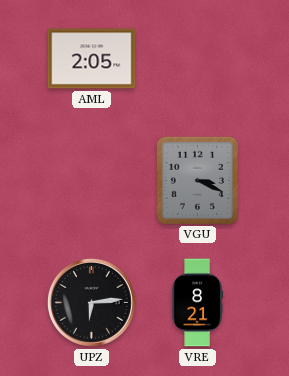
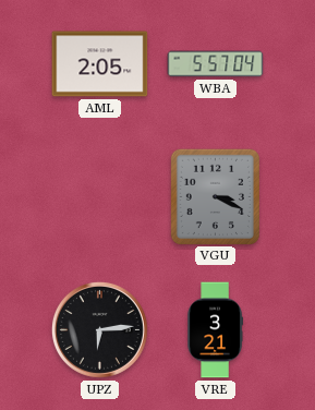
WBA: none -> 5:57
VRE: 8:21 -> 3:21
